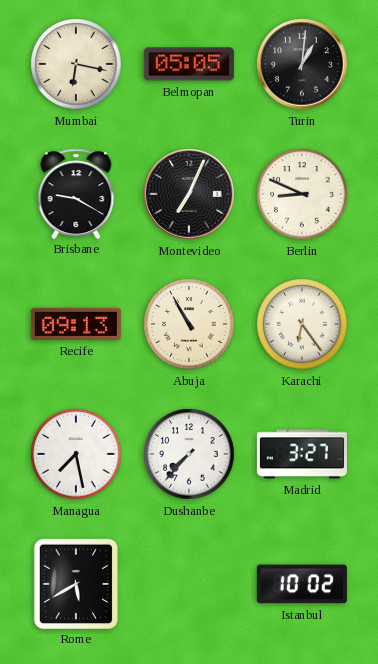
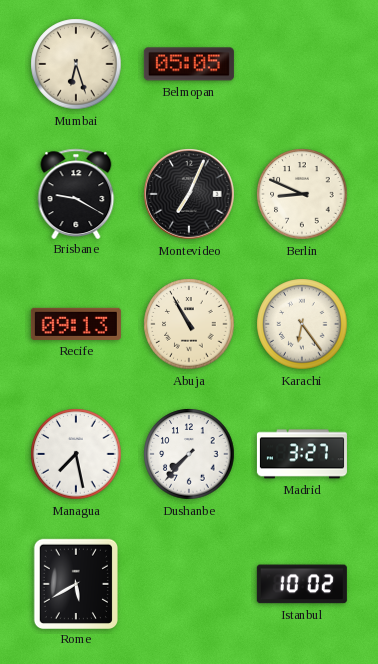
Mumbai: 6:17 -> 6:27
Turin: 1:01 -> none
